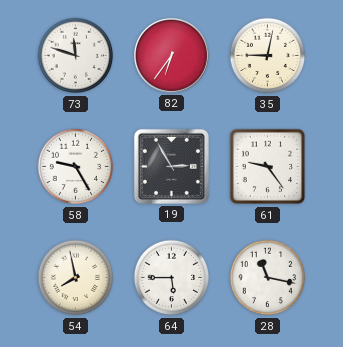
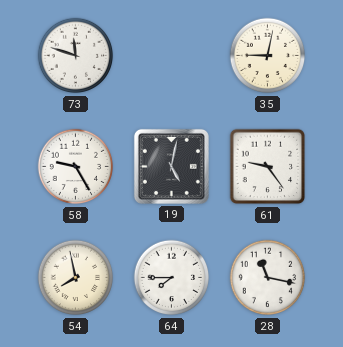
82: 6:36 -> none
19: 2:55 -> 5:02
64: 5:45 -> 7:45
